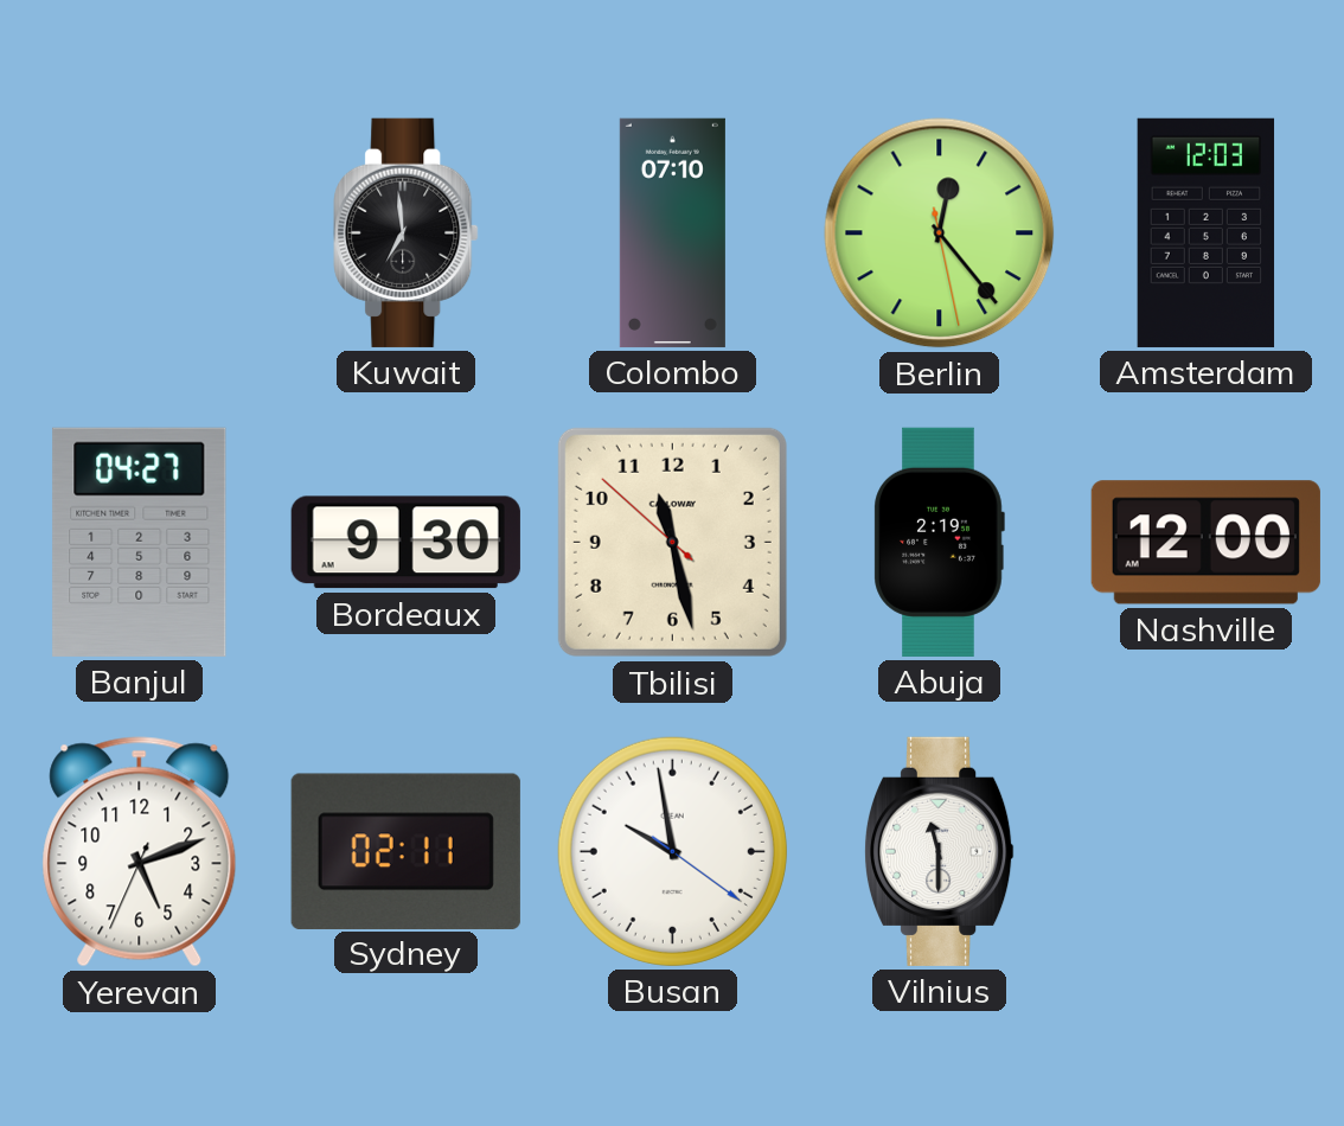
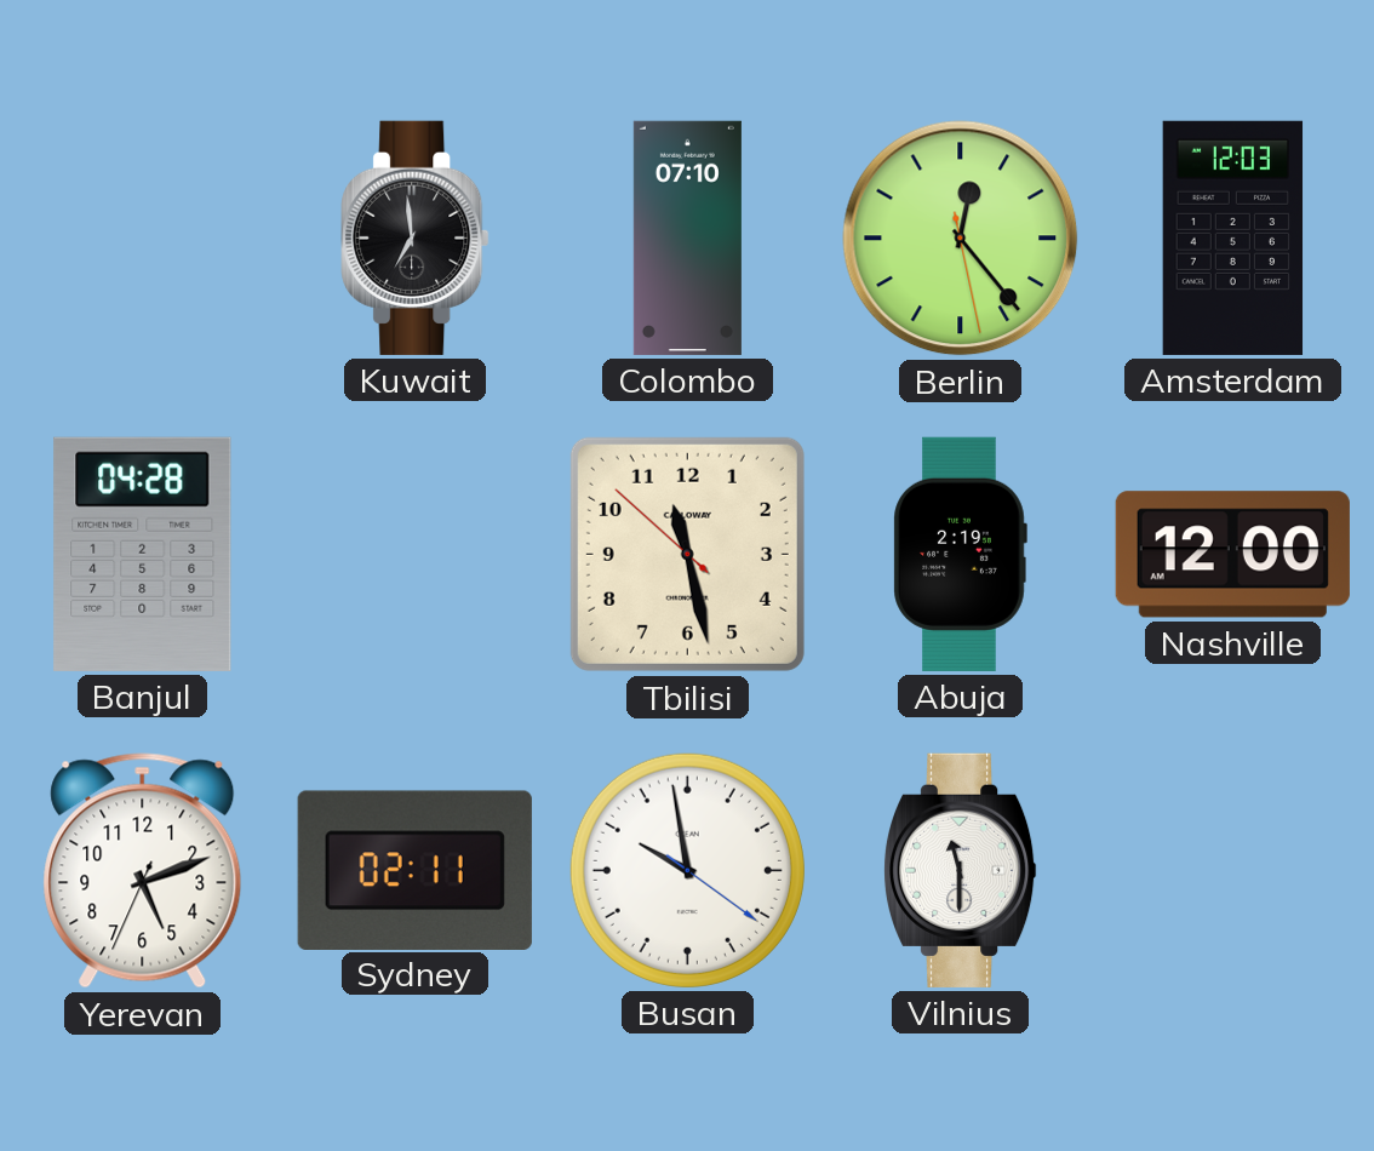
Banjul: 04:27 -> 04:28
Bordeaux: 9:30 -> none
